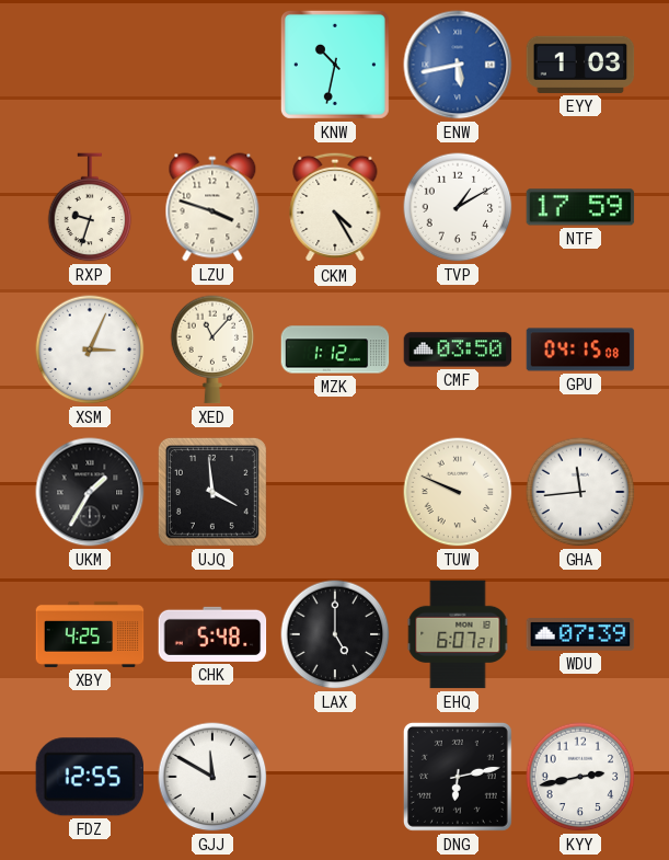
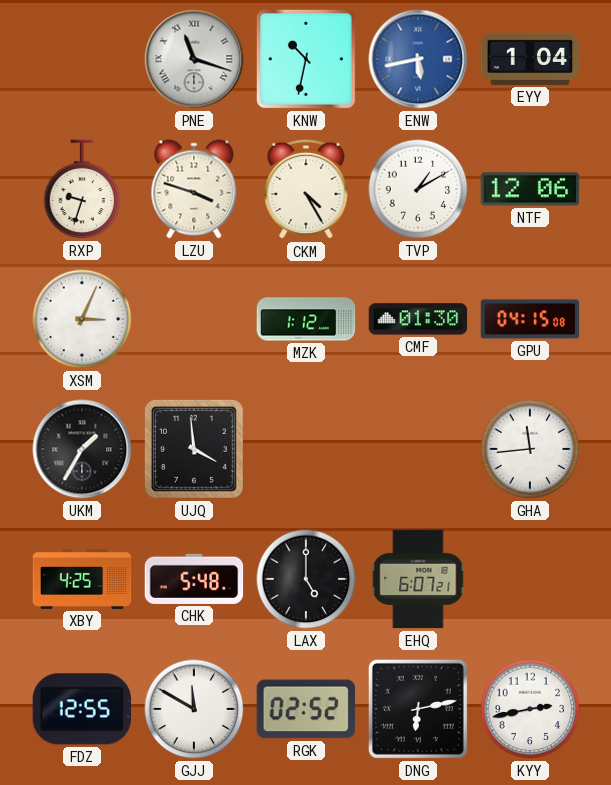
PNE: none -> 11:18
EYY: 1:03 -> 1:04
NTF: 17:59 -> 12:06
XED: 11:07 -> none
CMF: 03:50 -> 01:30
TUW: 9:49 -> none
WDU: 07:39 -> none
RGK: none -> 02:52
